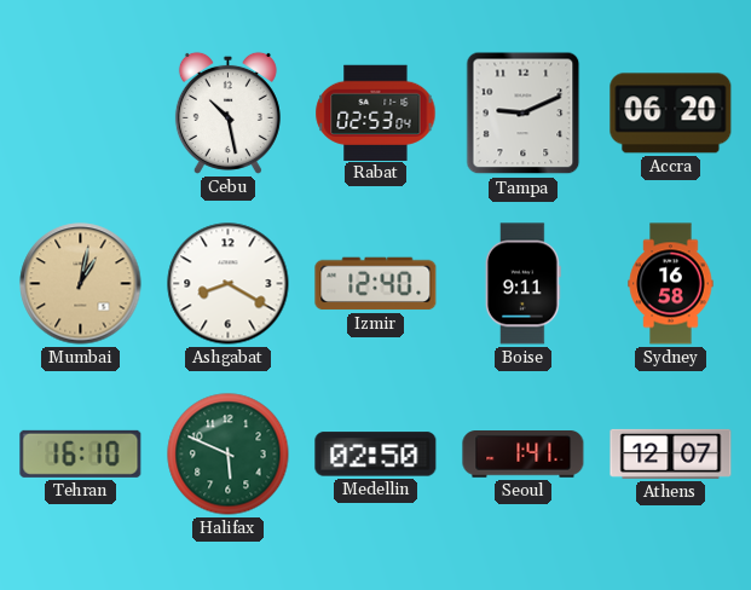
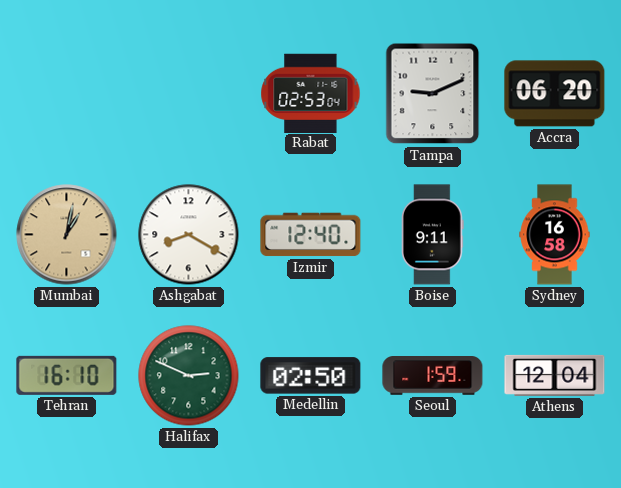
Cebu: 10:28 -> none
Halifax: 5:49 -> 2:49
Seoul: 1:41 -> 1:59
Athens: 12:07 -> 12:04
